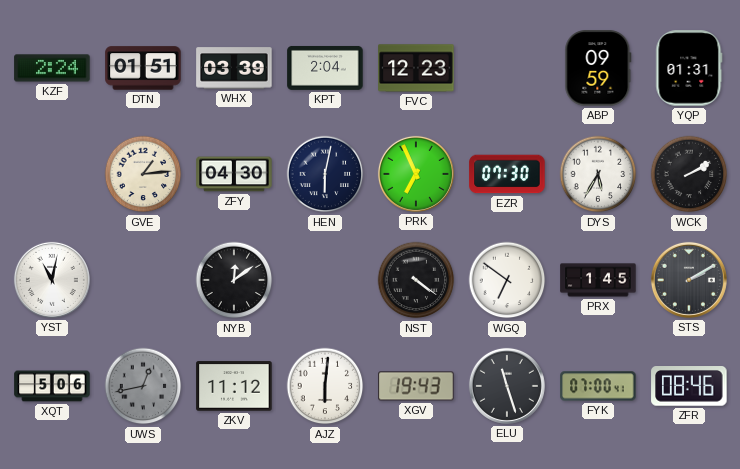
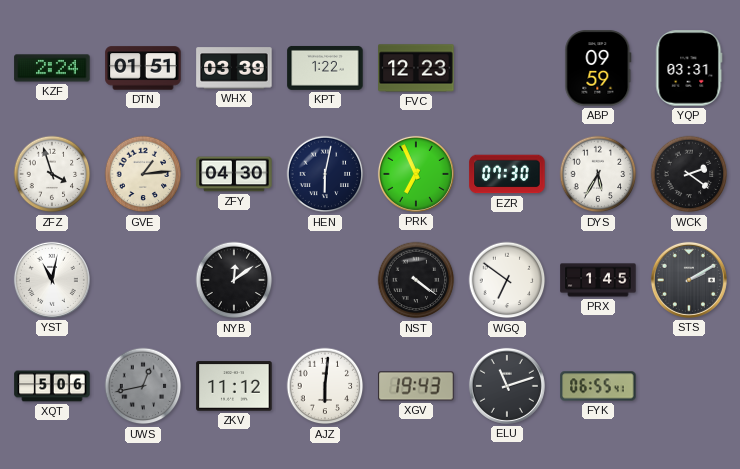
KPT: 2:04 -> 1:22
YQP: 01:31 -> 03:31
ZFZ: none -> 3:57
WCK: 2:10 -> 2:21
ELU: 11:27 -> 11:12
FYK: 07:00 -> 06:55
ZFR: 08:46 -> none
